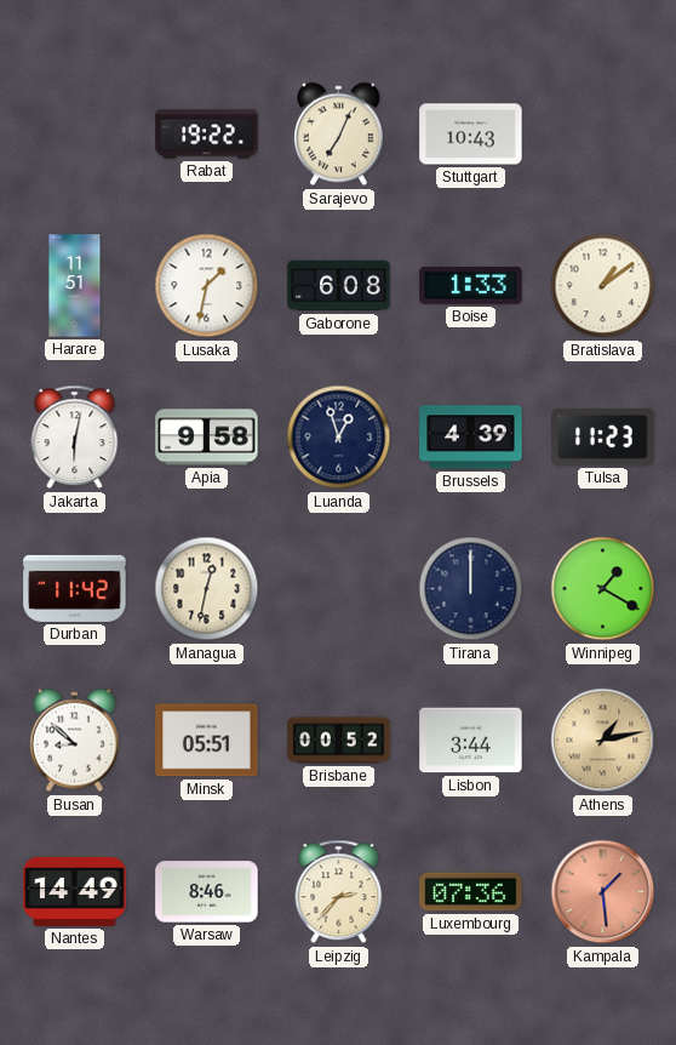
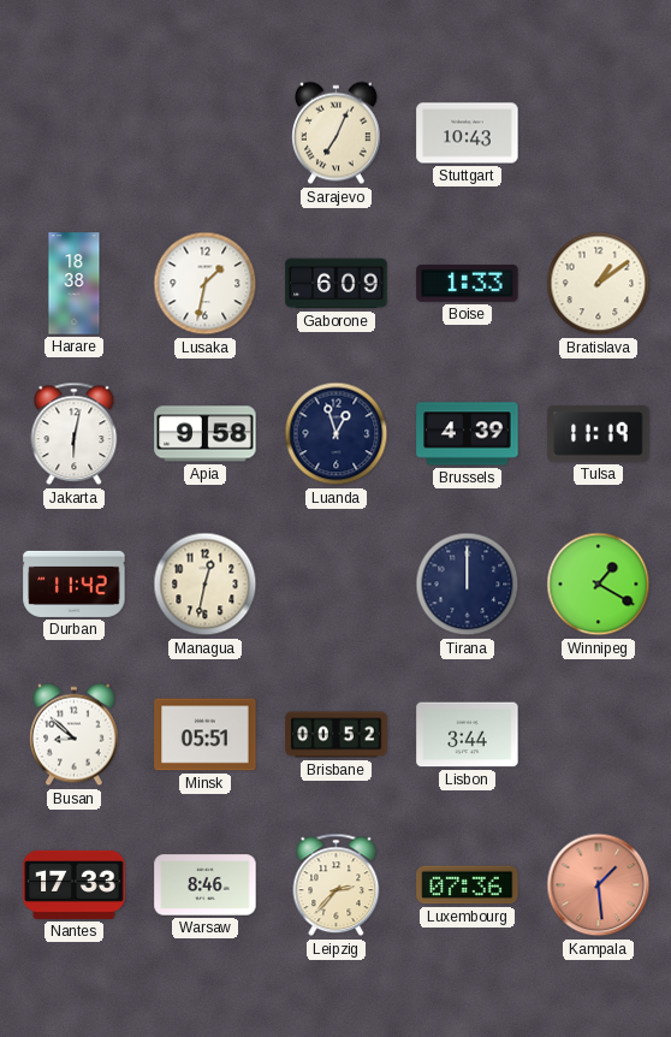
Rabat: 19:22 -> none
Harare: 11:51 -> 18:38
Gaborone: 6:08 -> 6:09
Tulsa: 11:23 -> 11:19
Athens: 1:13 -> none
Nantes: 14:49 -> 17:33
